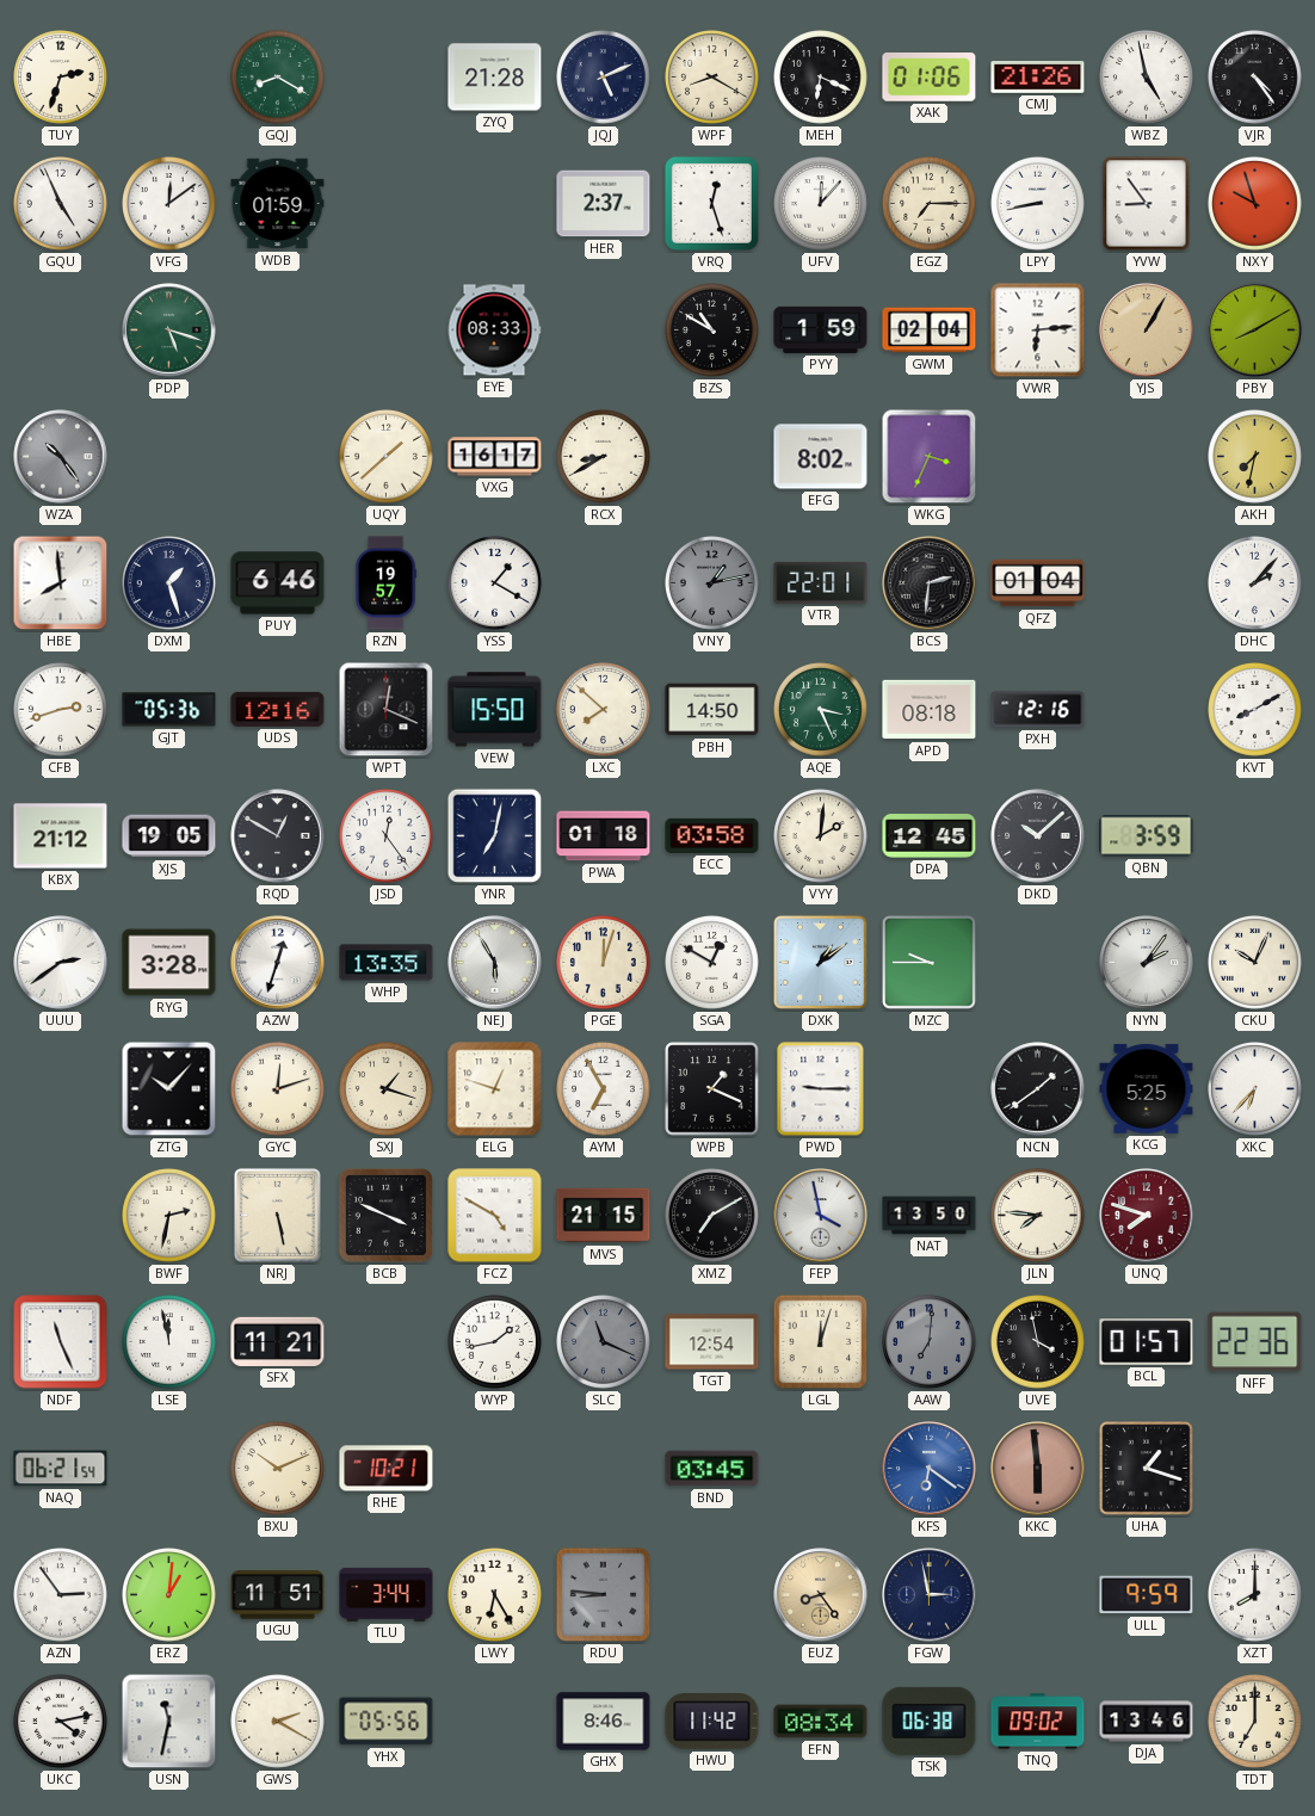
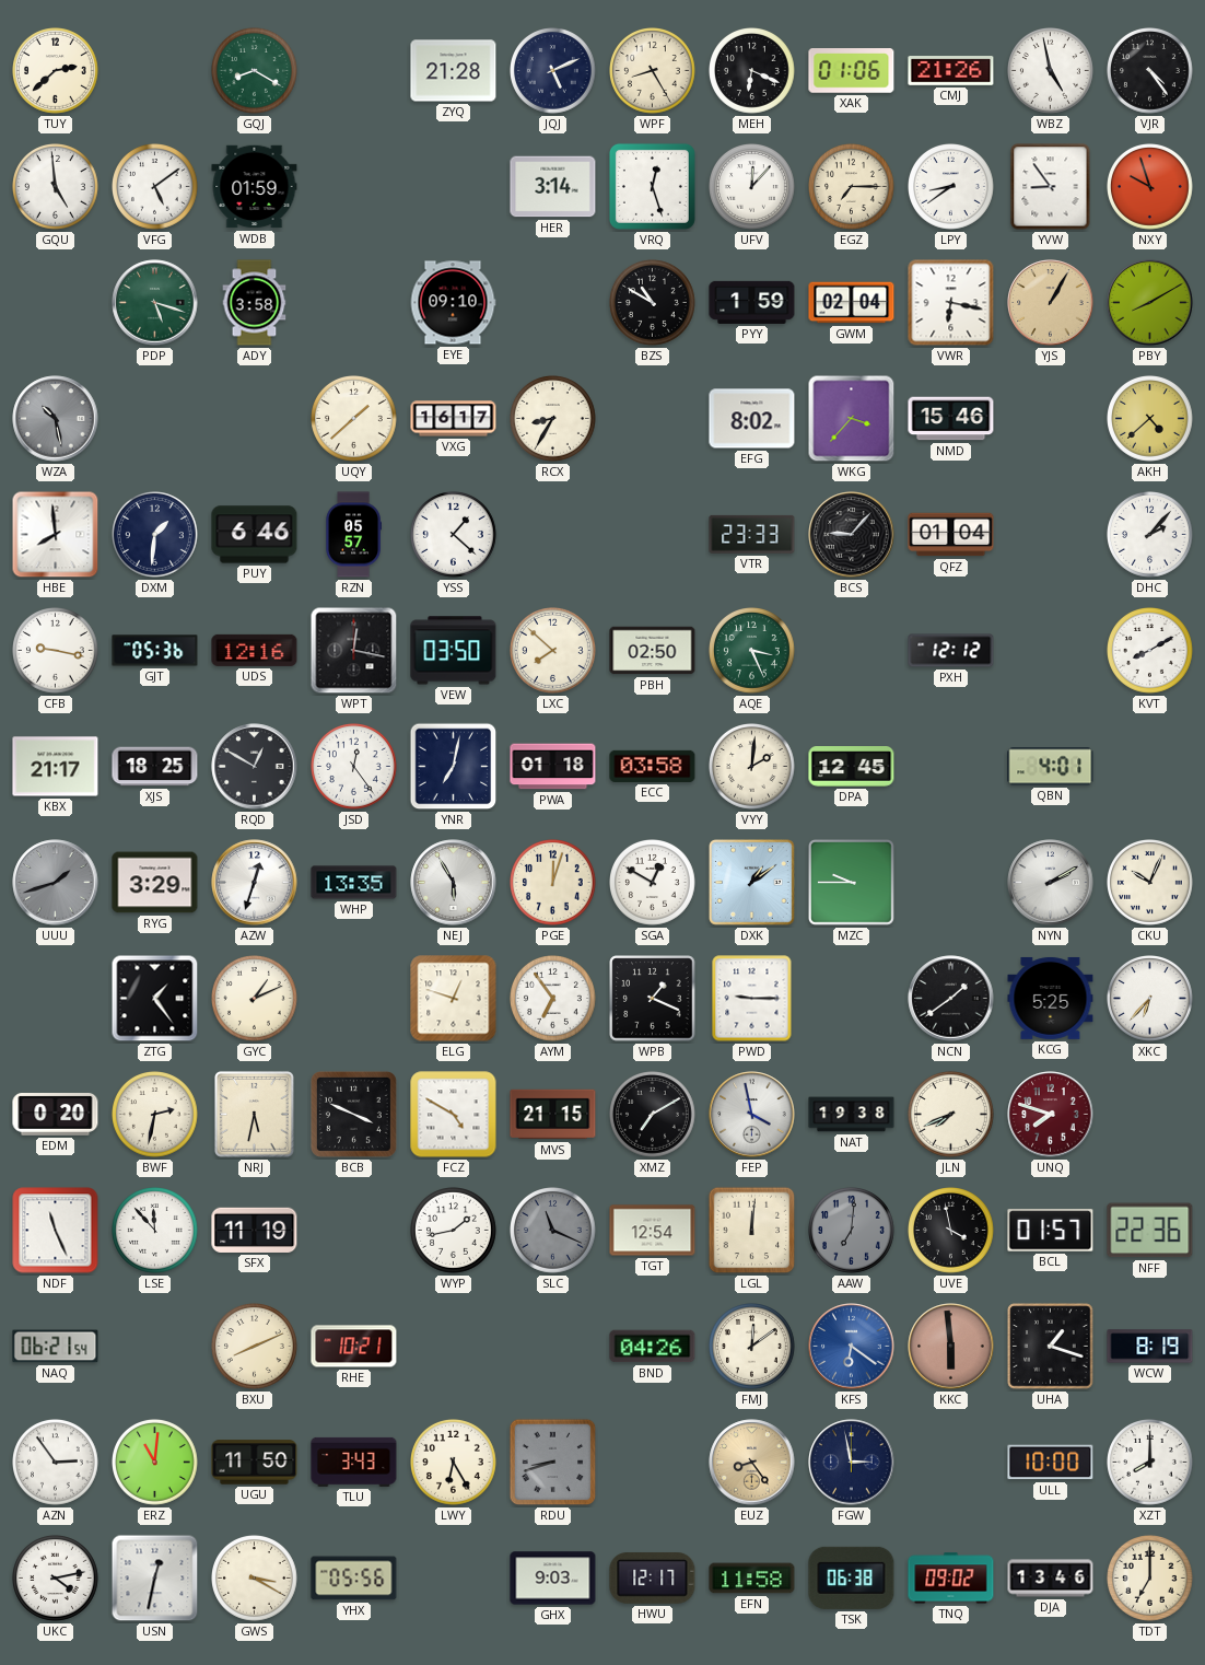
TUY: 2:33 -> 2:38
WPF: 8:20 -> 8:25
GQU: 4:56 -> 4:59
VFG: 12:09 -> 5:09
HER: 2:37 -> 3:14
LPY: 8:43 -> 8:39
ADY: none -> 3:58
EYE: 08:33 -> 09:10
VWR: 6:14 -> 6:17
WZA: 10:24 -> 10:28
RCX: 8:40 -> 8:35
WKG: 3:34 -> 3:37
NMD: none -> 15:46
AKH: 7:32 -> 4:38
DXM: 1:27 -> 1:31
RZN: 19:57 -> 05:57
YSS: 1:20 -> 1:22
VNY: 1:13 -> none
VTR: 22:01 -> 23:33
BCS: 2:31 -> 9:07
CFB: 2:42 -> 9:17
WPT: 12:19 -> 12:17
VEW: 15:50 -> 03:50
PBH: 14:50 -> 02:50
APD: 08:18 -> none
PXH: 12:16 -> 12:12
KBX: 21:12 -> 21:17
XJS: 19:05 -> 18:25
DKD: 10:08 -> none
QBN: 3:59 -> 4:01
UUU: 2:39 -> 1:42
UUU dial: white -> grey
RYG: 3:28 -> 3:29
NYN: 2:06 -> 2:10
ZTG: 10:07 -> 1:24
GYC: 12:12 -> 1:11
SXJ: 1:18 -> none
AYM: 6:55 -> 6:54
EDM: none -> 0:20
NRJ: 5:28 -> 5:32
NAT: 13:50 -> 19:38
JLN: 7:46 -> 7:41
LSE: 11:58 -> 11:53
SFX: 11:21 -> 11:19
LGL: 12:03 -> 12:01
BXU: 10:11 -> 8:11
BND: 03:45 -> 04:26
FMJ: none -> 12:09
WCW: none -> 8:19
ERZ: 1:01 -> 11:01
UGU: 11:51 -> 11:50
TLU: 3:44 -> 3:43
RDU: 8:46 -> 8:42
ULL: 9:59 -> 10:00
USN: 11:32 -> 12:32
GWS: 2:20 -> 3:20
GHX: 8:46 -> 9:03
HWU: 11:42 -> 12:17
EFN: 08:34 -> 11:58
